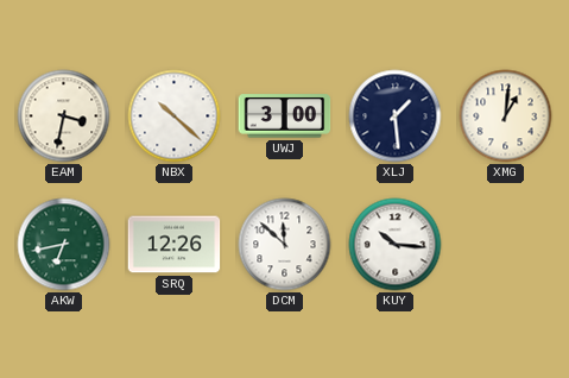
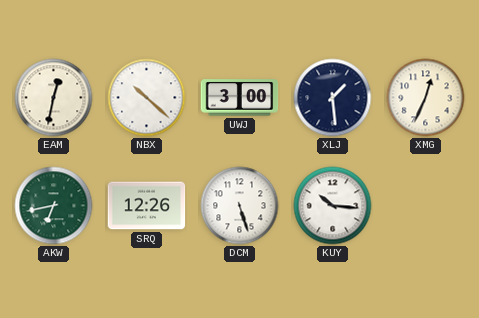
EAM: 3:32 -> 12:32
XMG: 1:01 -> 12:34
DCM: 11:52 -> 5:27
